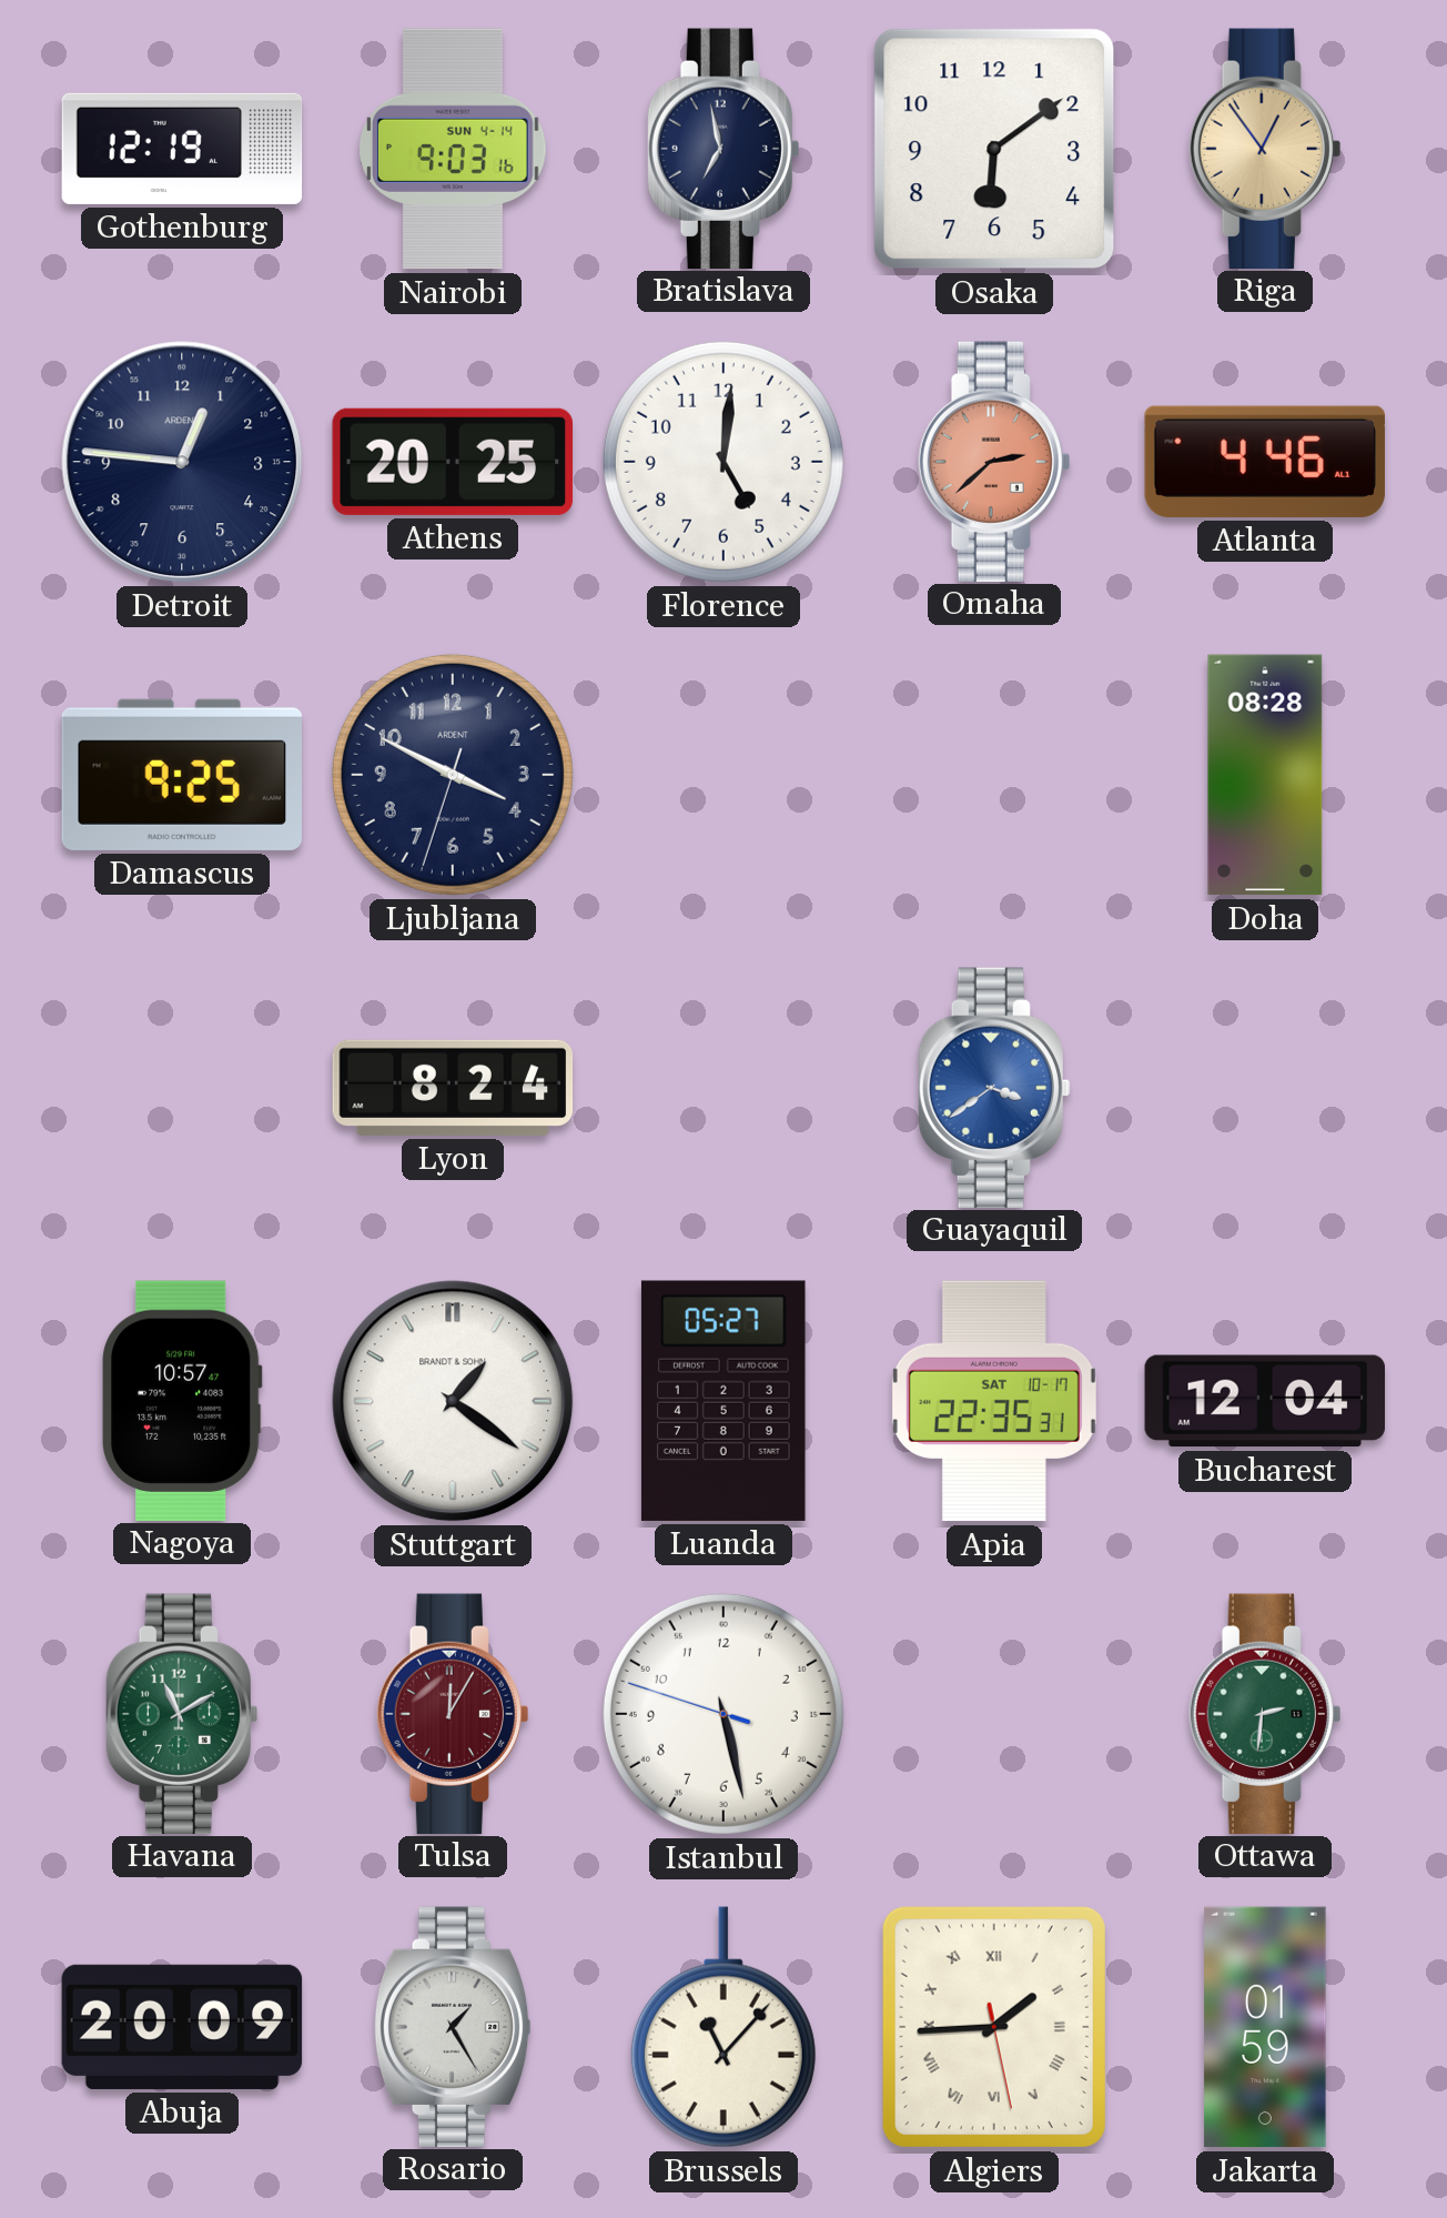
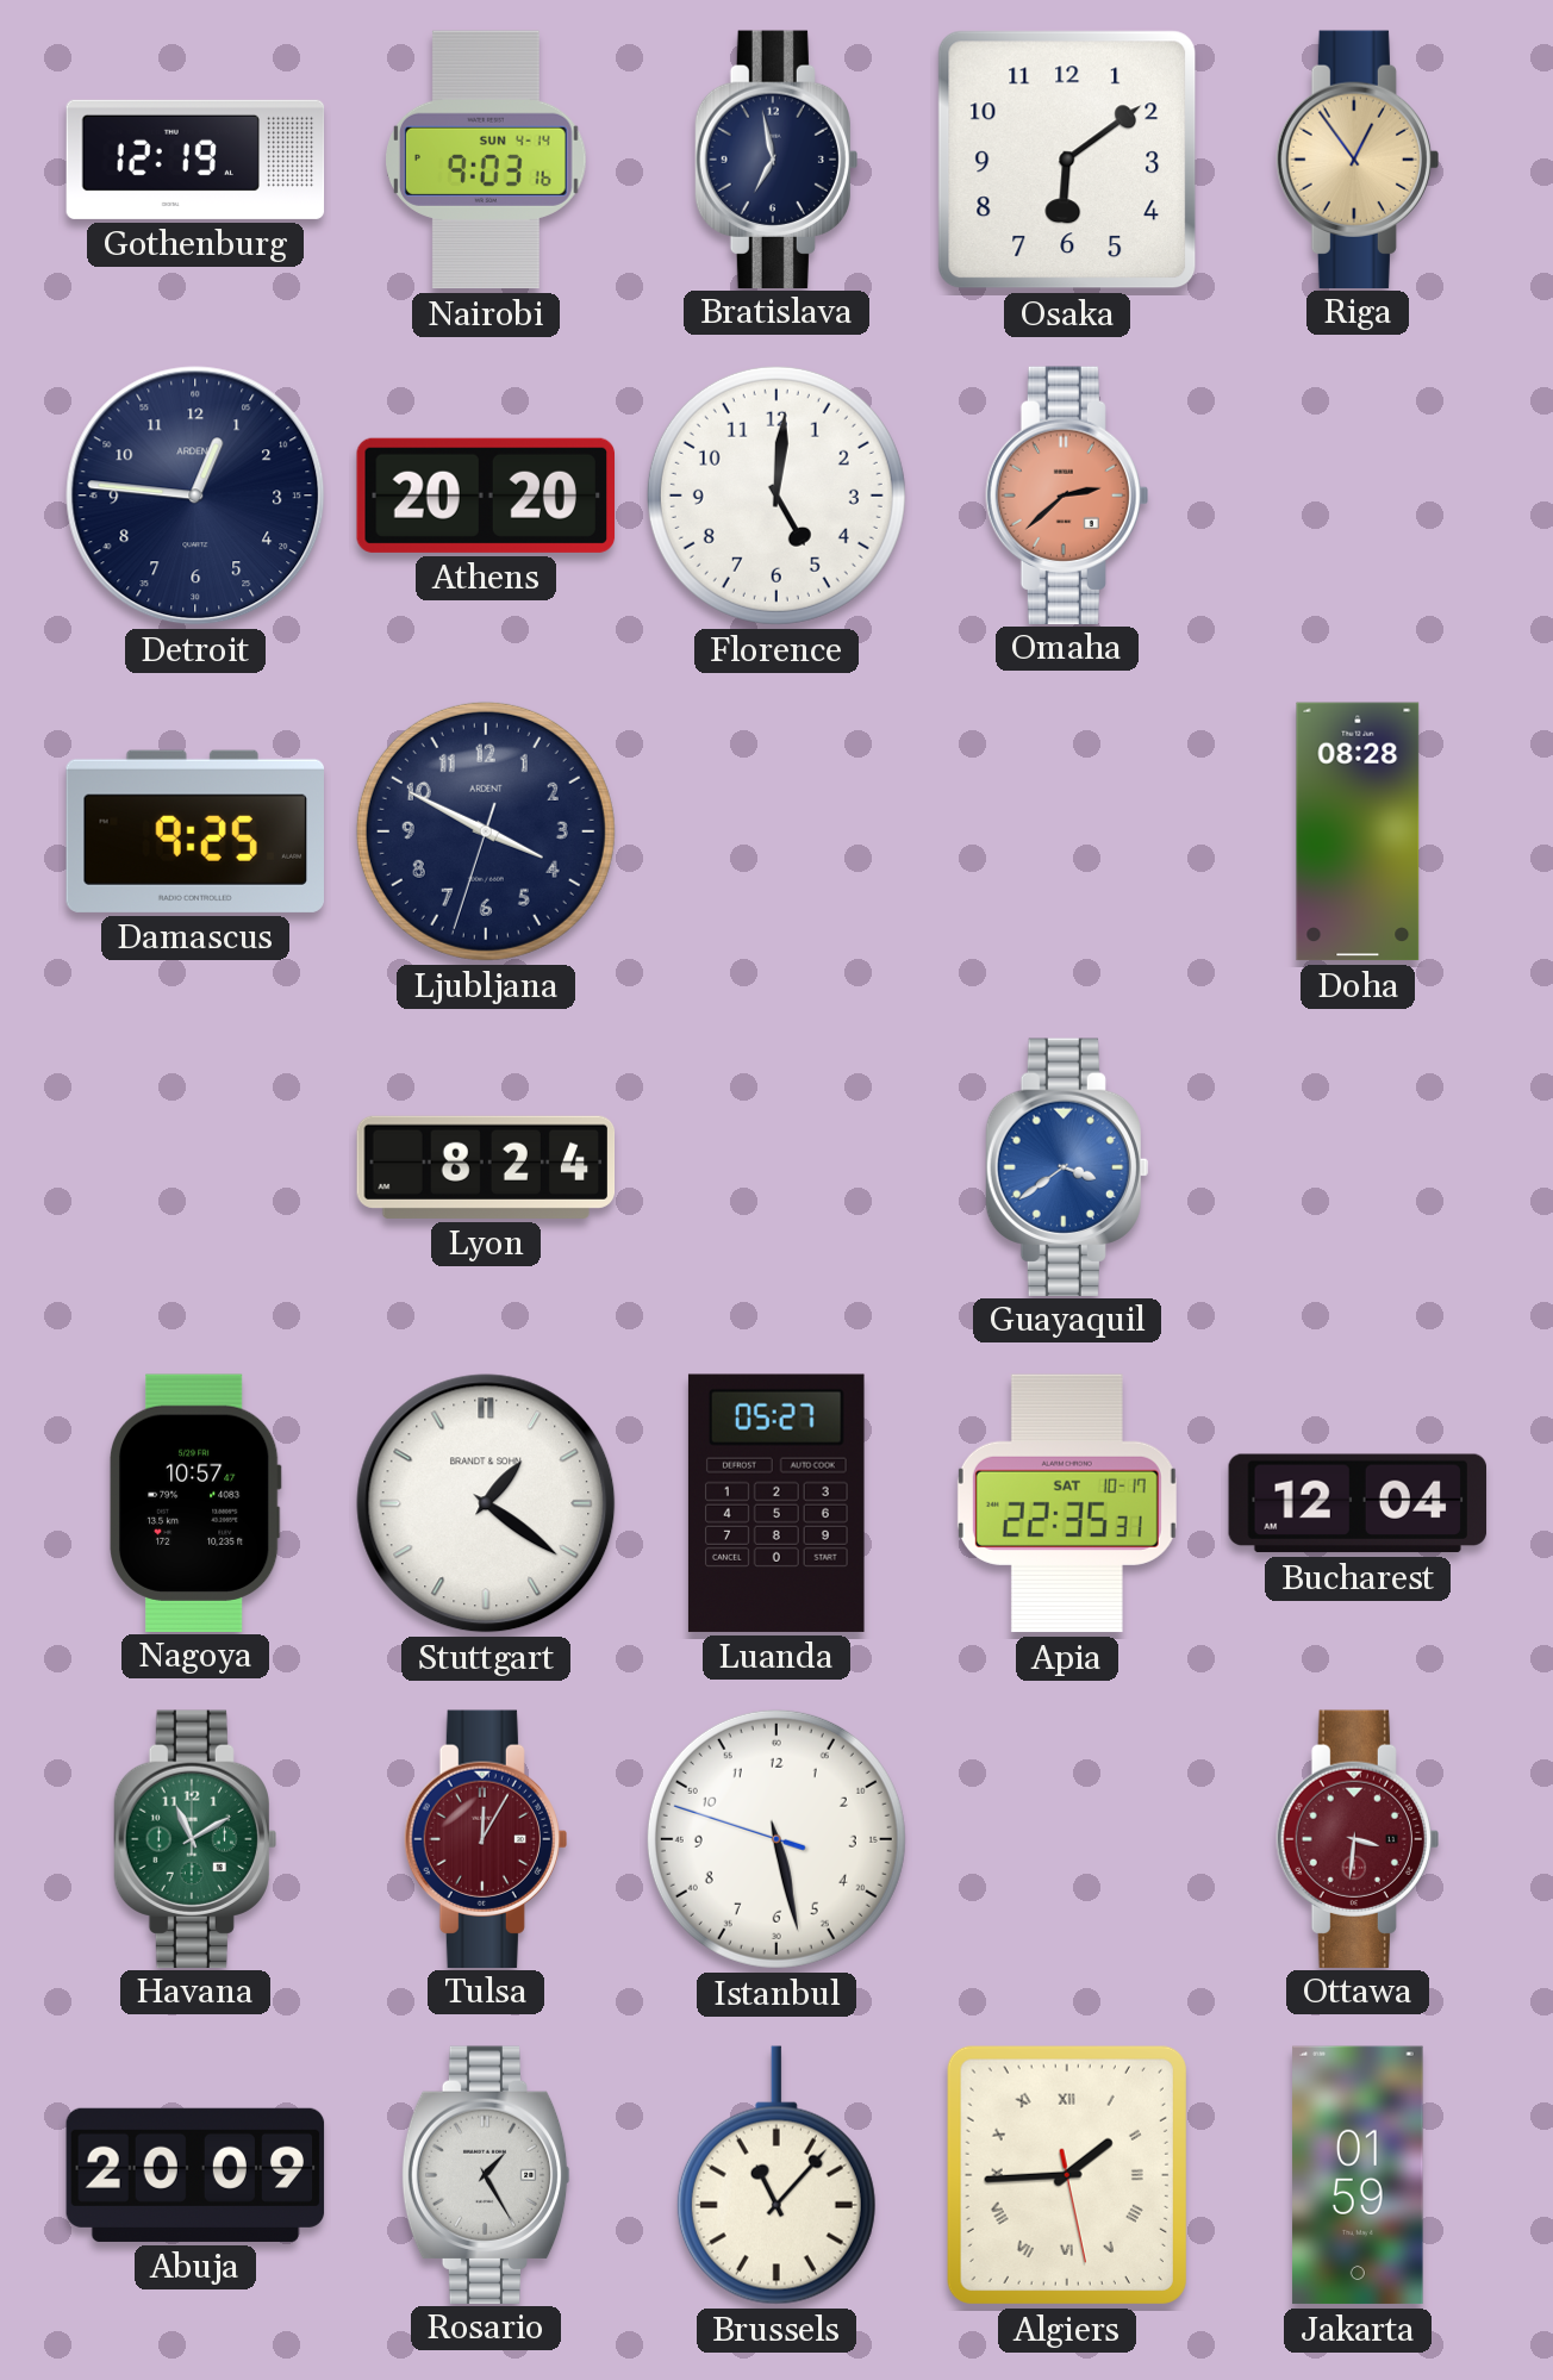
Athens: 20:25 -> 20:20
Atlanta: 4:46 -> none
Ottawa: 2:31 -> 3:31
Ottawa dial: green -> burgundy
